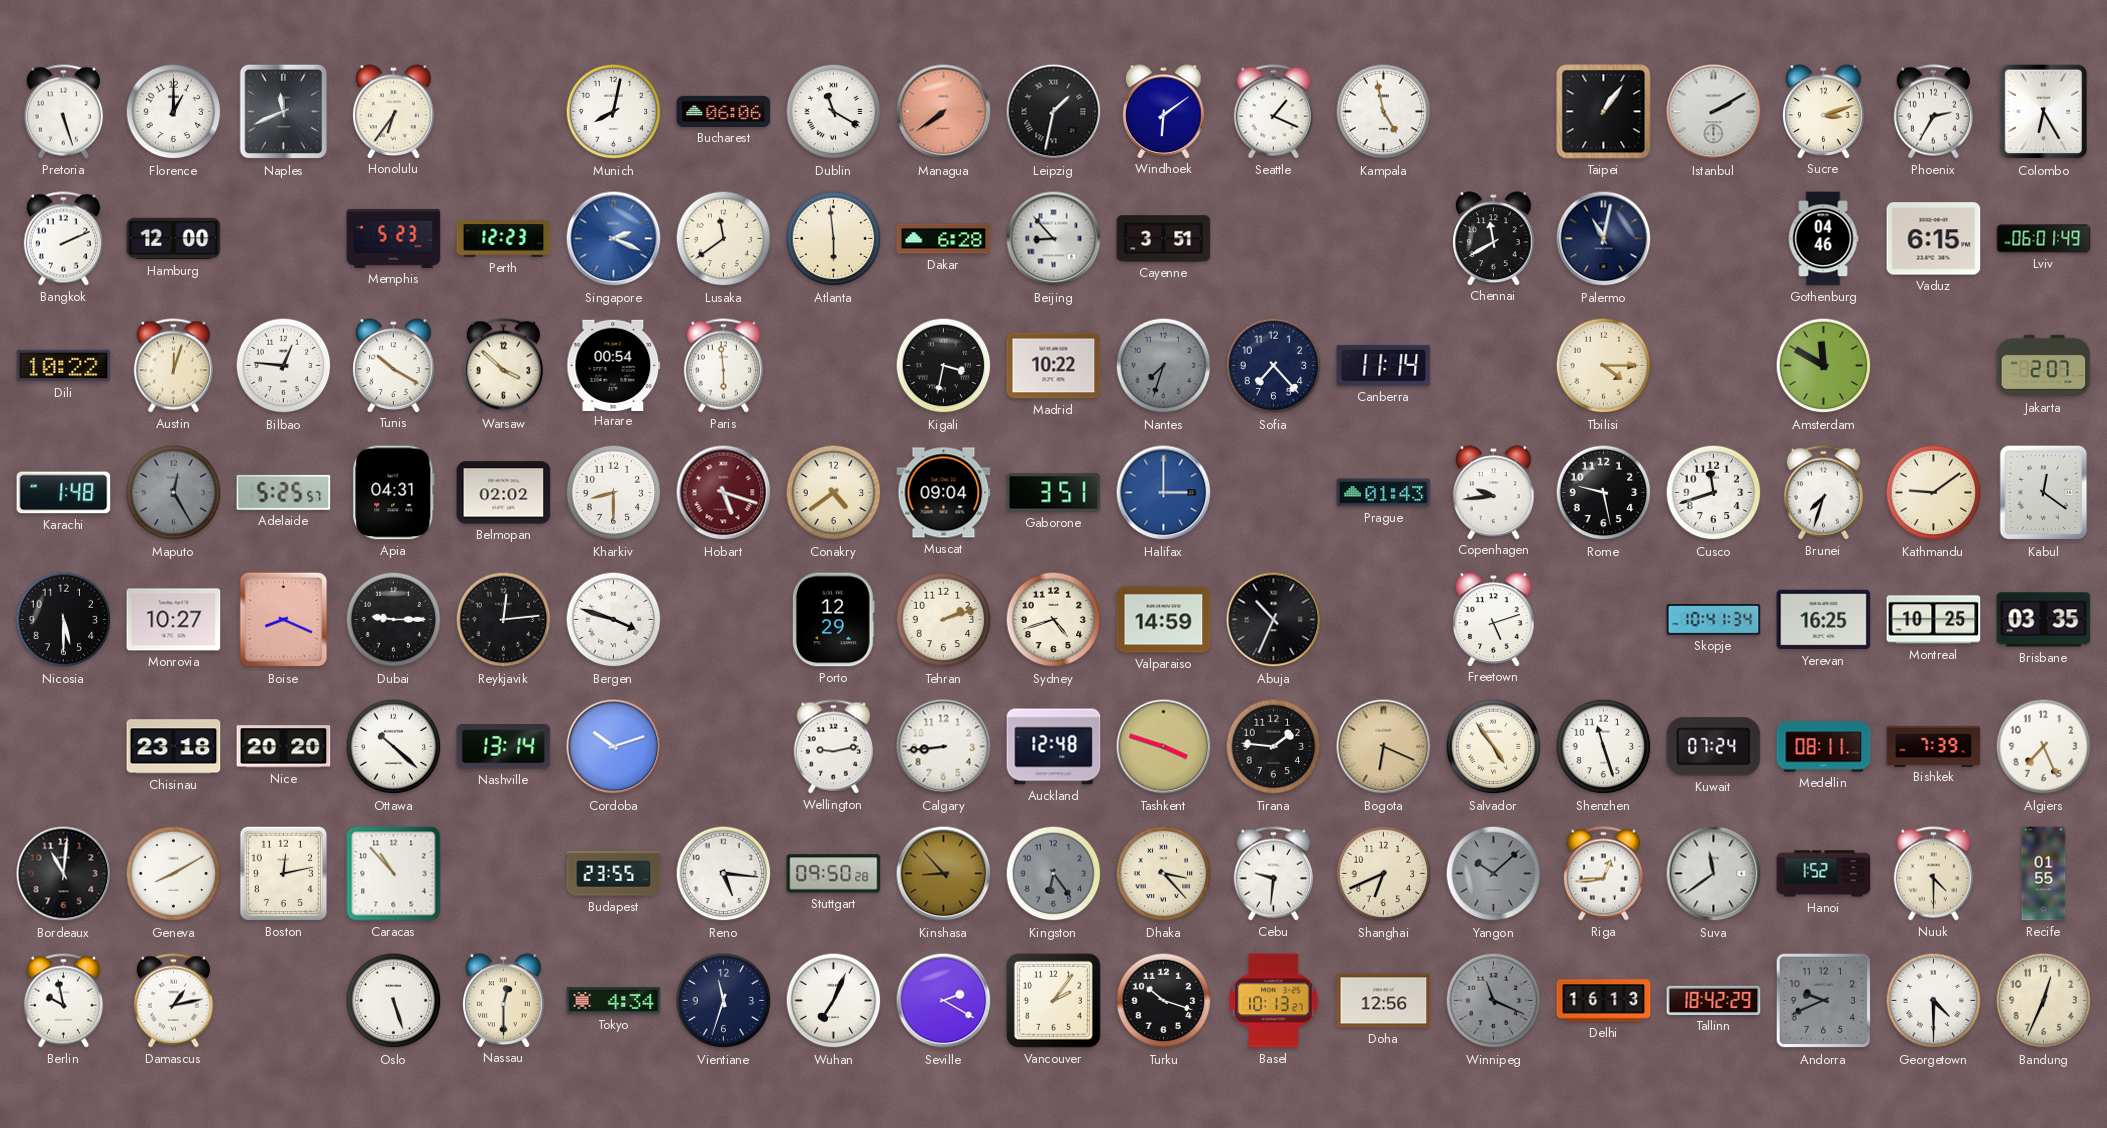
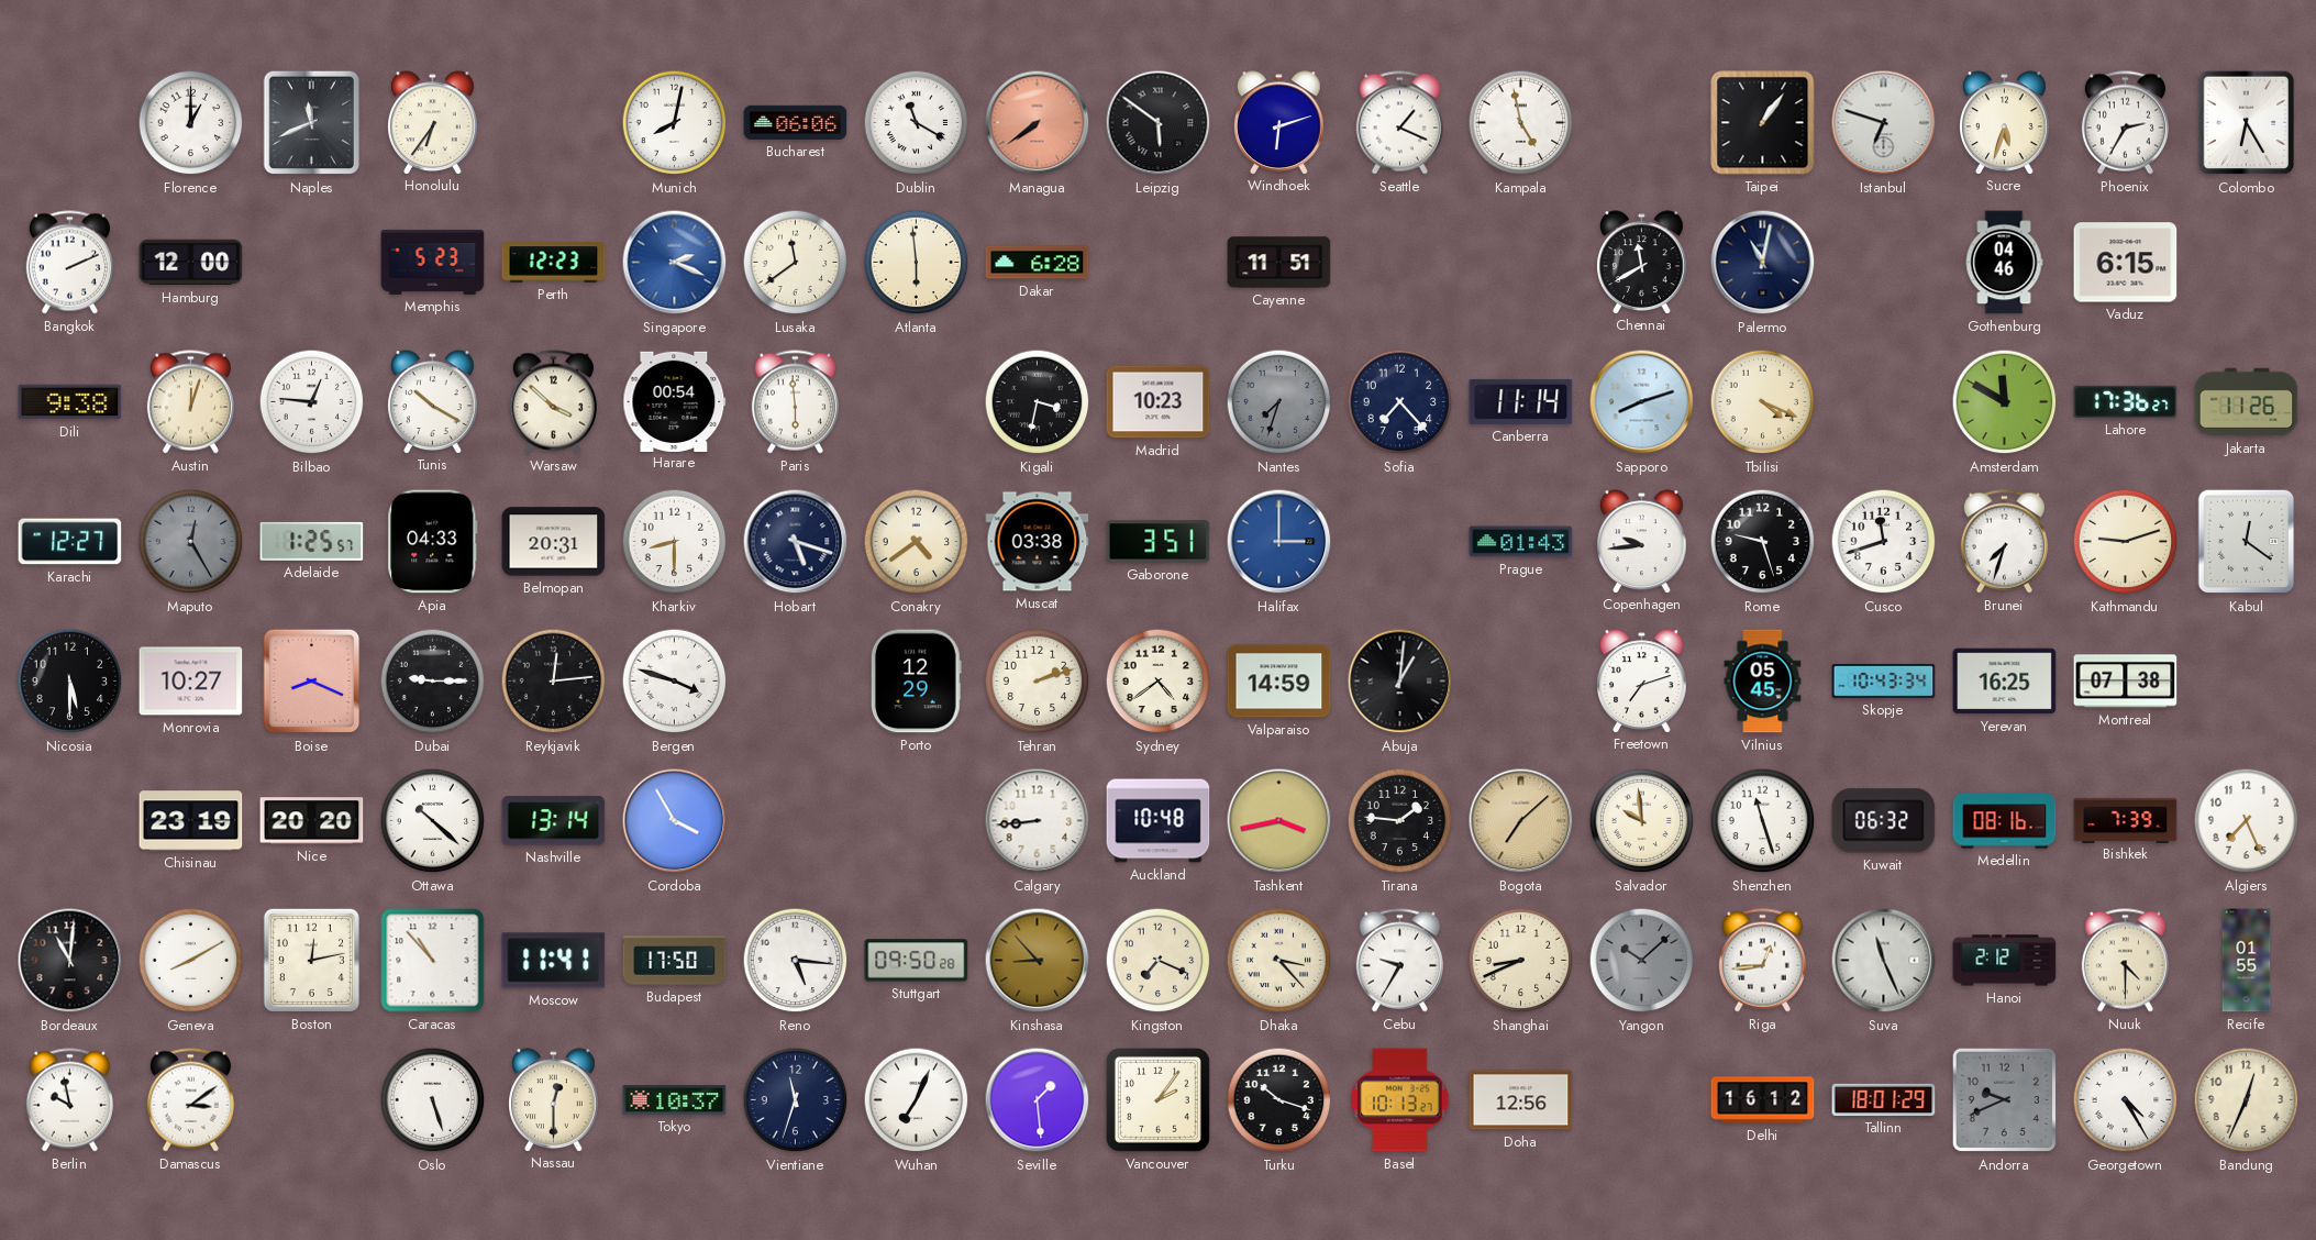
Pretoria: 5:27 -> none
Leipzig: 1:32 -> 5:51
Windhoek: 6:09 -> 6:12
Istanbul: 2:10 -> 6:48
Sucre: 3:12 -> 5:33
Beijing: 8:53 -> none
Cayenne: 3:51 -> 11:51
Lviv: 06:01 -> none
Dili: 10:22 -> 9:38
Madrid: 10:22 -> 10:23
Sapporo: none -> 8:12
Tbilisi: 4:15 -> 4:19
Lahore: none -> 17:36
Jakarta: 2:07 -> 11:26
Karachi: 1:48 -> 12:27
Adelaide: 5:25 -> 1:25
Apia: 04:31 -> 04:33
Belmopan: 02:02 -> 20:31
Hobart dial: burgundy -> navy
Muscat: 09:04 -> 03:38
Rome: 9:28 -> 9:27
Kathmandu: 9:09 -> 9:12
Sydney: 4:42 -> 4:39
Abuja: 10:34 -> 1:01
Freetown: 5:12 -> 7:12
Vilnius: none -> 05:45
Skopje: 10:41 -> 10:43
Montreal: 10:25 -> 07:38
Brisbane: 03:35 -> none
Chisinau: 23:18 -> 23:19
Cordoba: 10:12 -> 3:55
Wellington: 9:13 -> none
Auckland: 12:48 -> 10:48
Tashkent: 3:48 -> 3:43
Bogota: 6:19 -> 7:08
Salvador: 4:54 -> 9:59
Kuwait: 07:24 -> 06:32
Medellin: 08:11 -> 08:16
Moscow: none -> 11:41
Budapest: 23:55 -> 17:50
Kingston: 6:24 -> 7:19
Kingston dial: grey -> cream
Cebu: 9:31 -> 9:35
Shanghai: 6:41 -> 8:41
Suva: 11:39 -> 11:26
Hanoi: 1:52 -> 2:12
Damascus: 1:13 -> 3:09
Tokyo: 4:34 -> 10:37
Seville: 2:20 -> 1:29
Winnipeg: 11:19 -> none
Delhi: 16:13 -> 16:12
Tallinn: 18:42 -> 18:01
Georgetown: 4:30 -> 4:25
